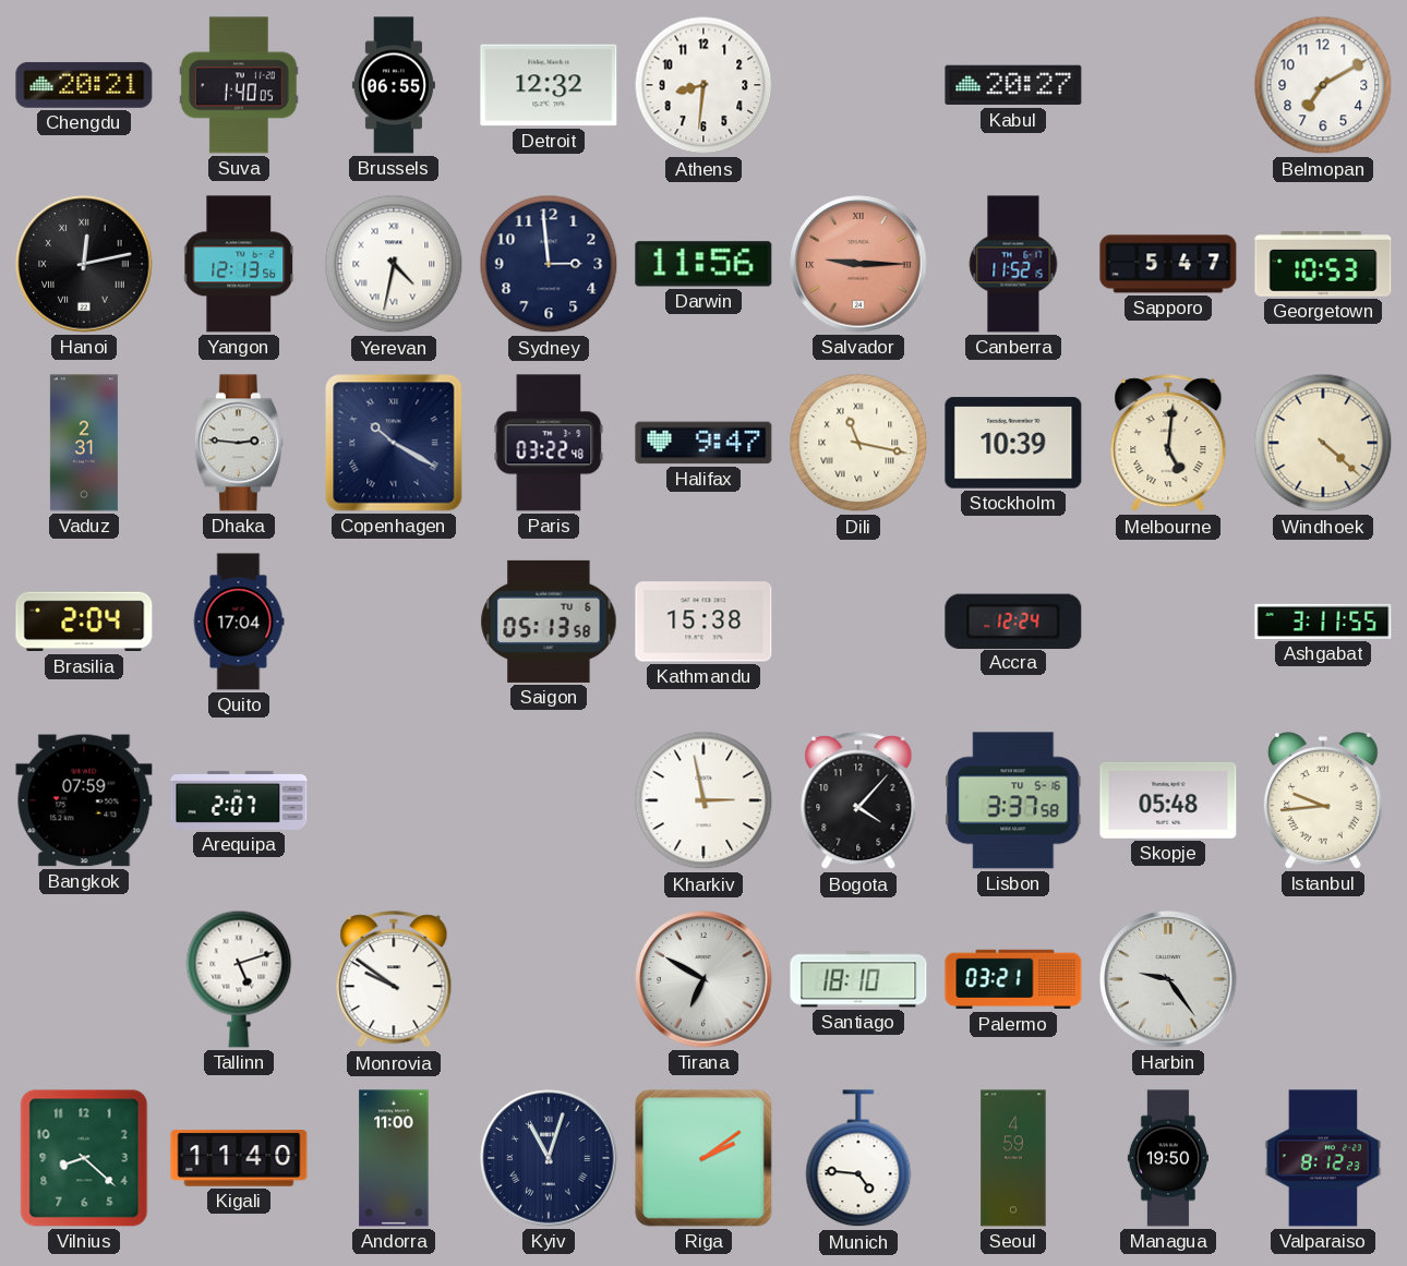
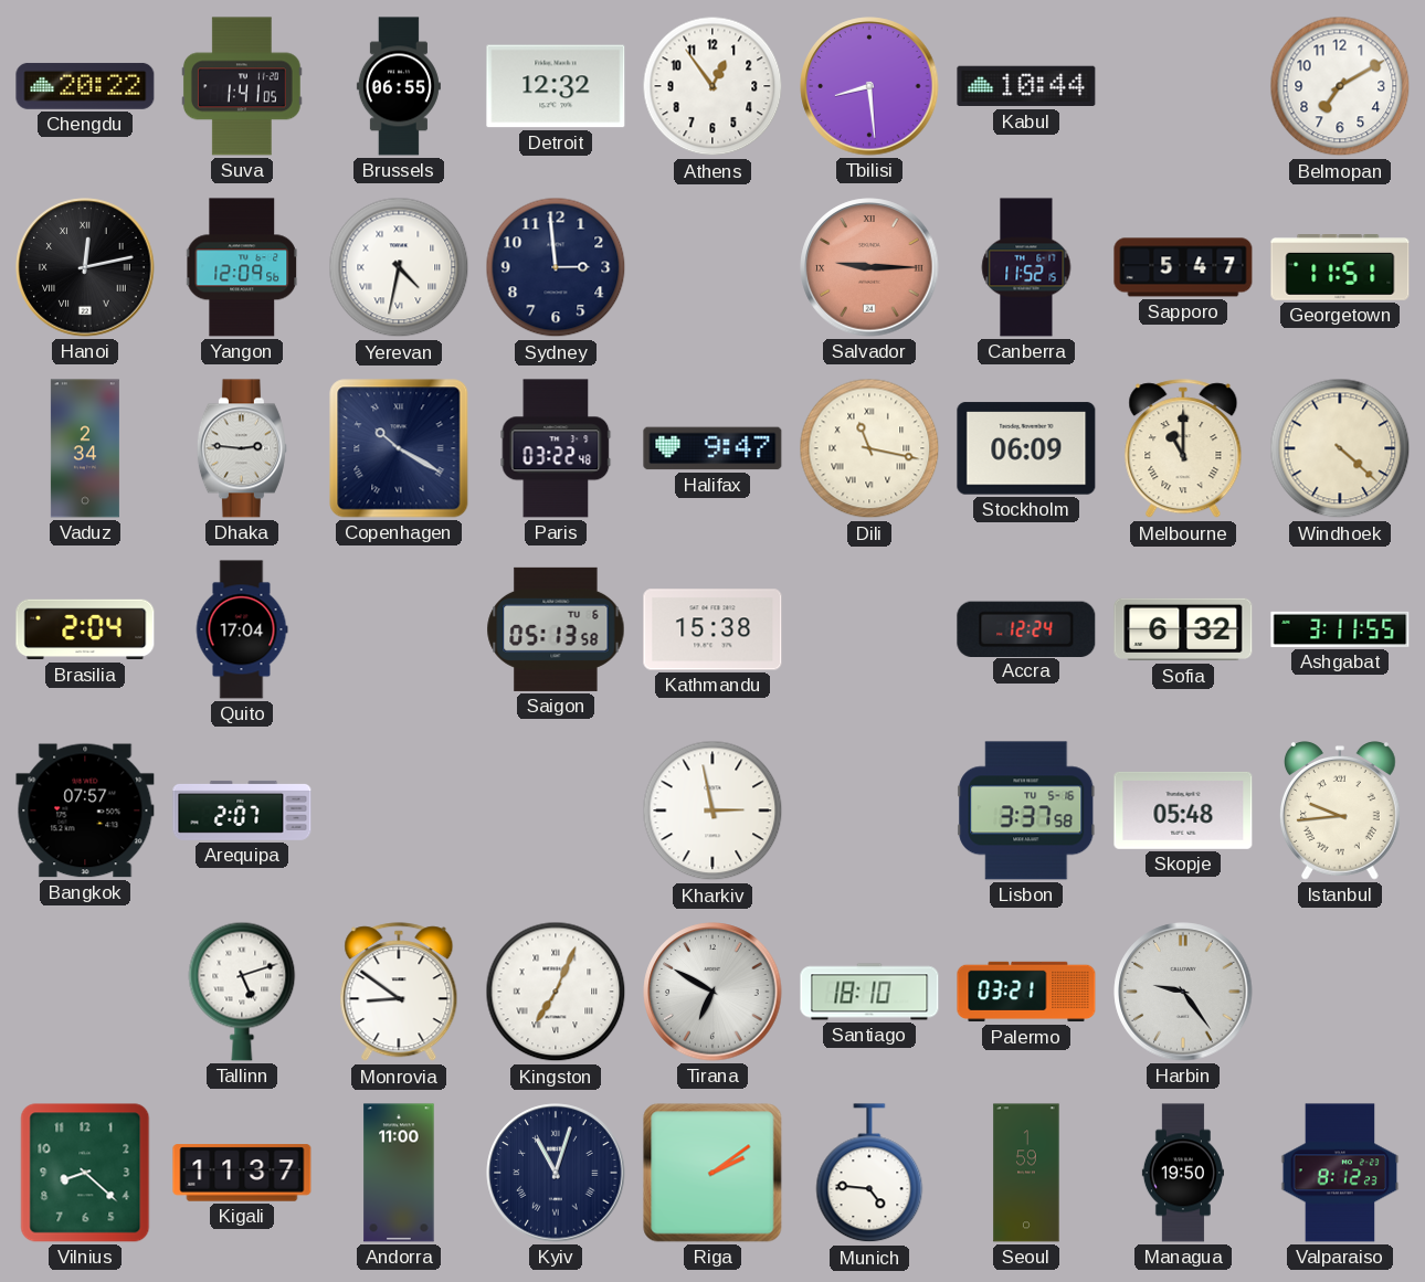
Chengdu: 20:21 -> 20:22
Suva: 1:40 -> 1:41
Athens: 8:31 -> 12:54
Tbilisi: none -> 8:29
Kabul: 20:27 -> 10:44
Yangon: 12:13 -> 12:09
Darwin: 11:56 -> none
Georgetown: 10:53 -> 11:51
Vaduz: 2:31 -> 2:34
Stockholm: 10:39 -> 06:09
Melbourne: 5:01 -> 11:00
Sofia: none -> 6:32
Bangkok: 07:59 -> 07:57
Bogota: 4:07 -> none
Monrovia: 9:51 -> 8:51
Kingston: none -> 7:04
Kigali: 11:40 -> 11:37
Seoul: 4:59 -> 1:59
